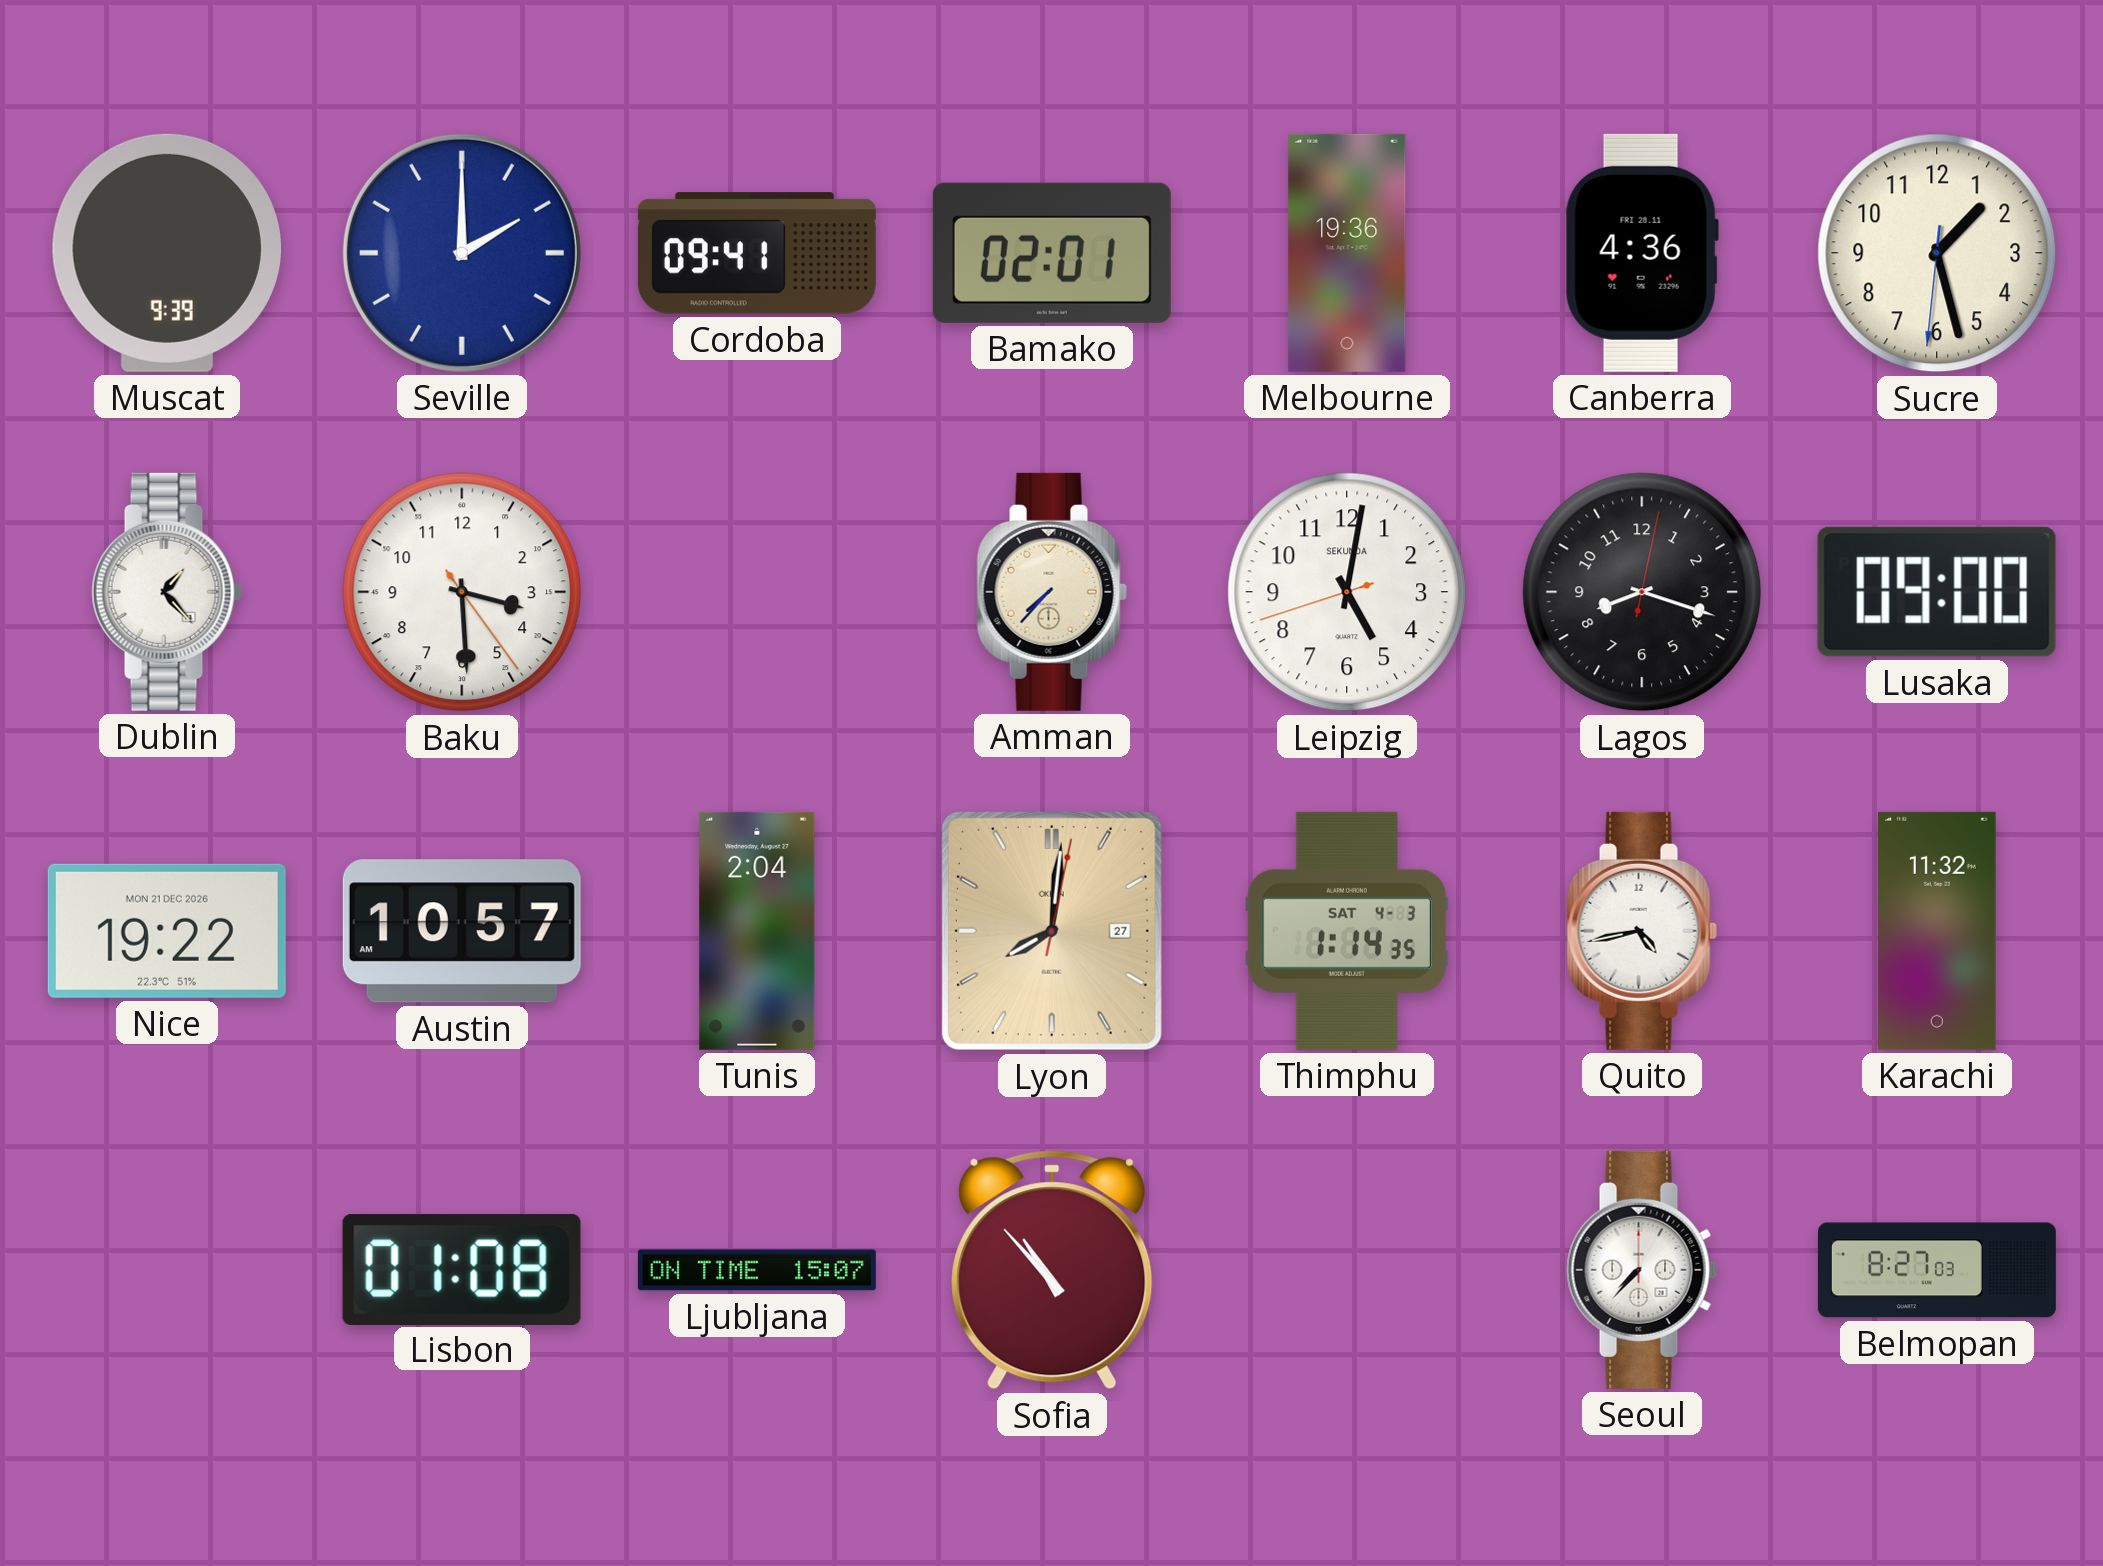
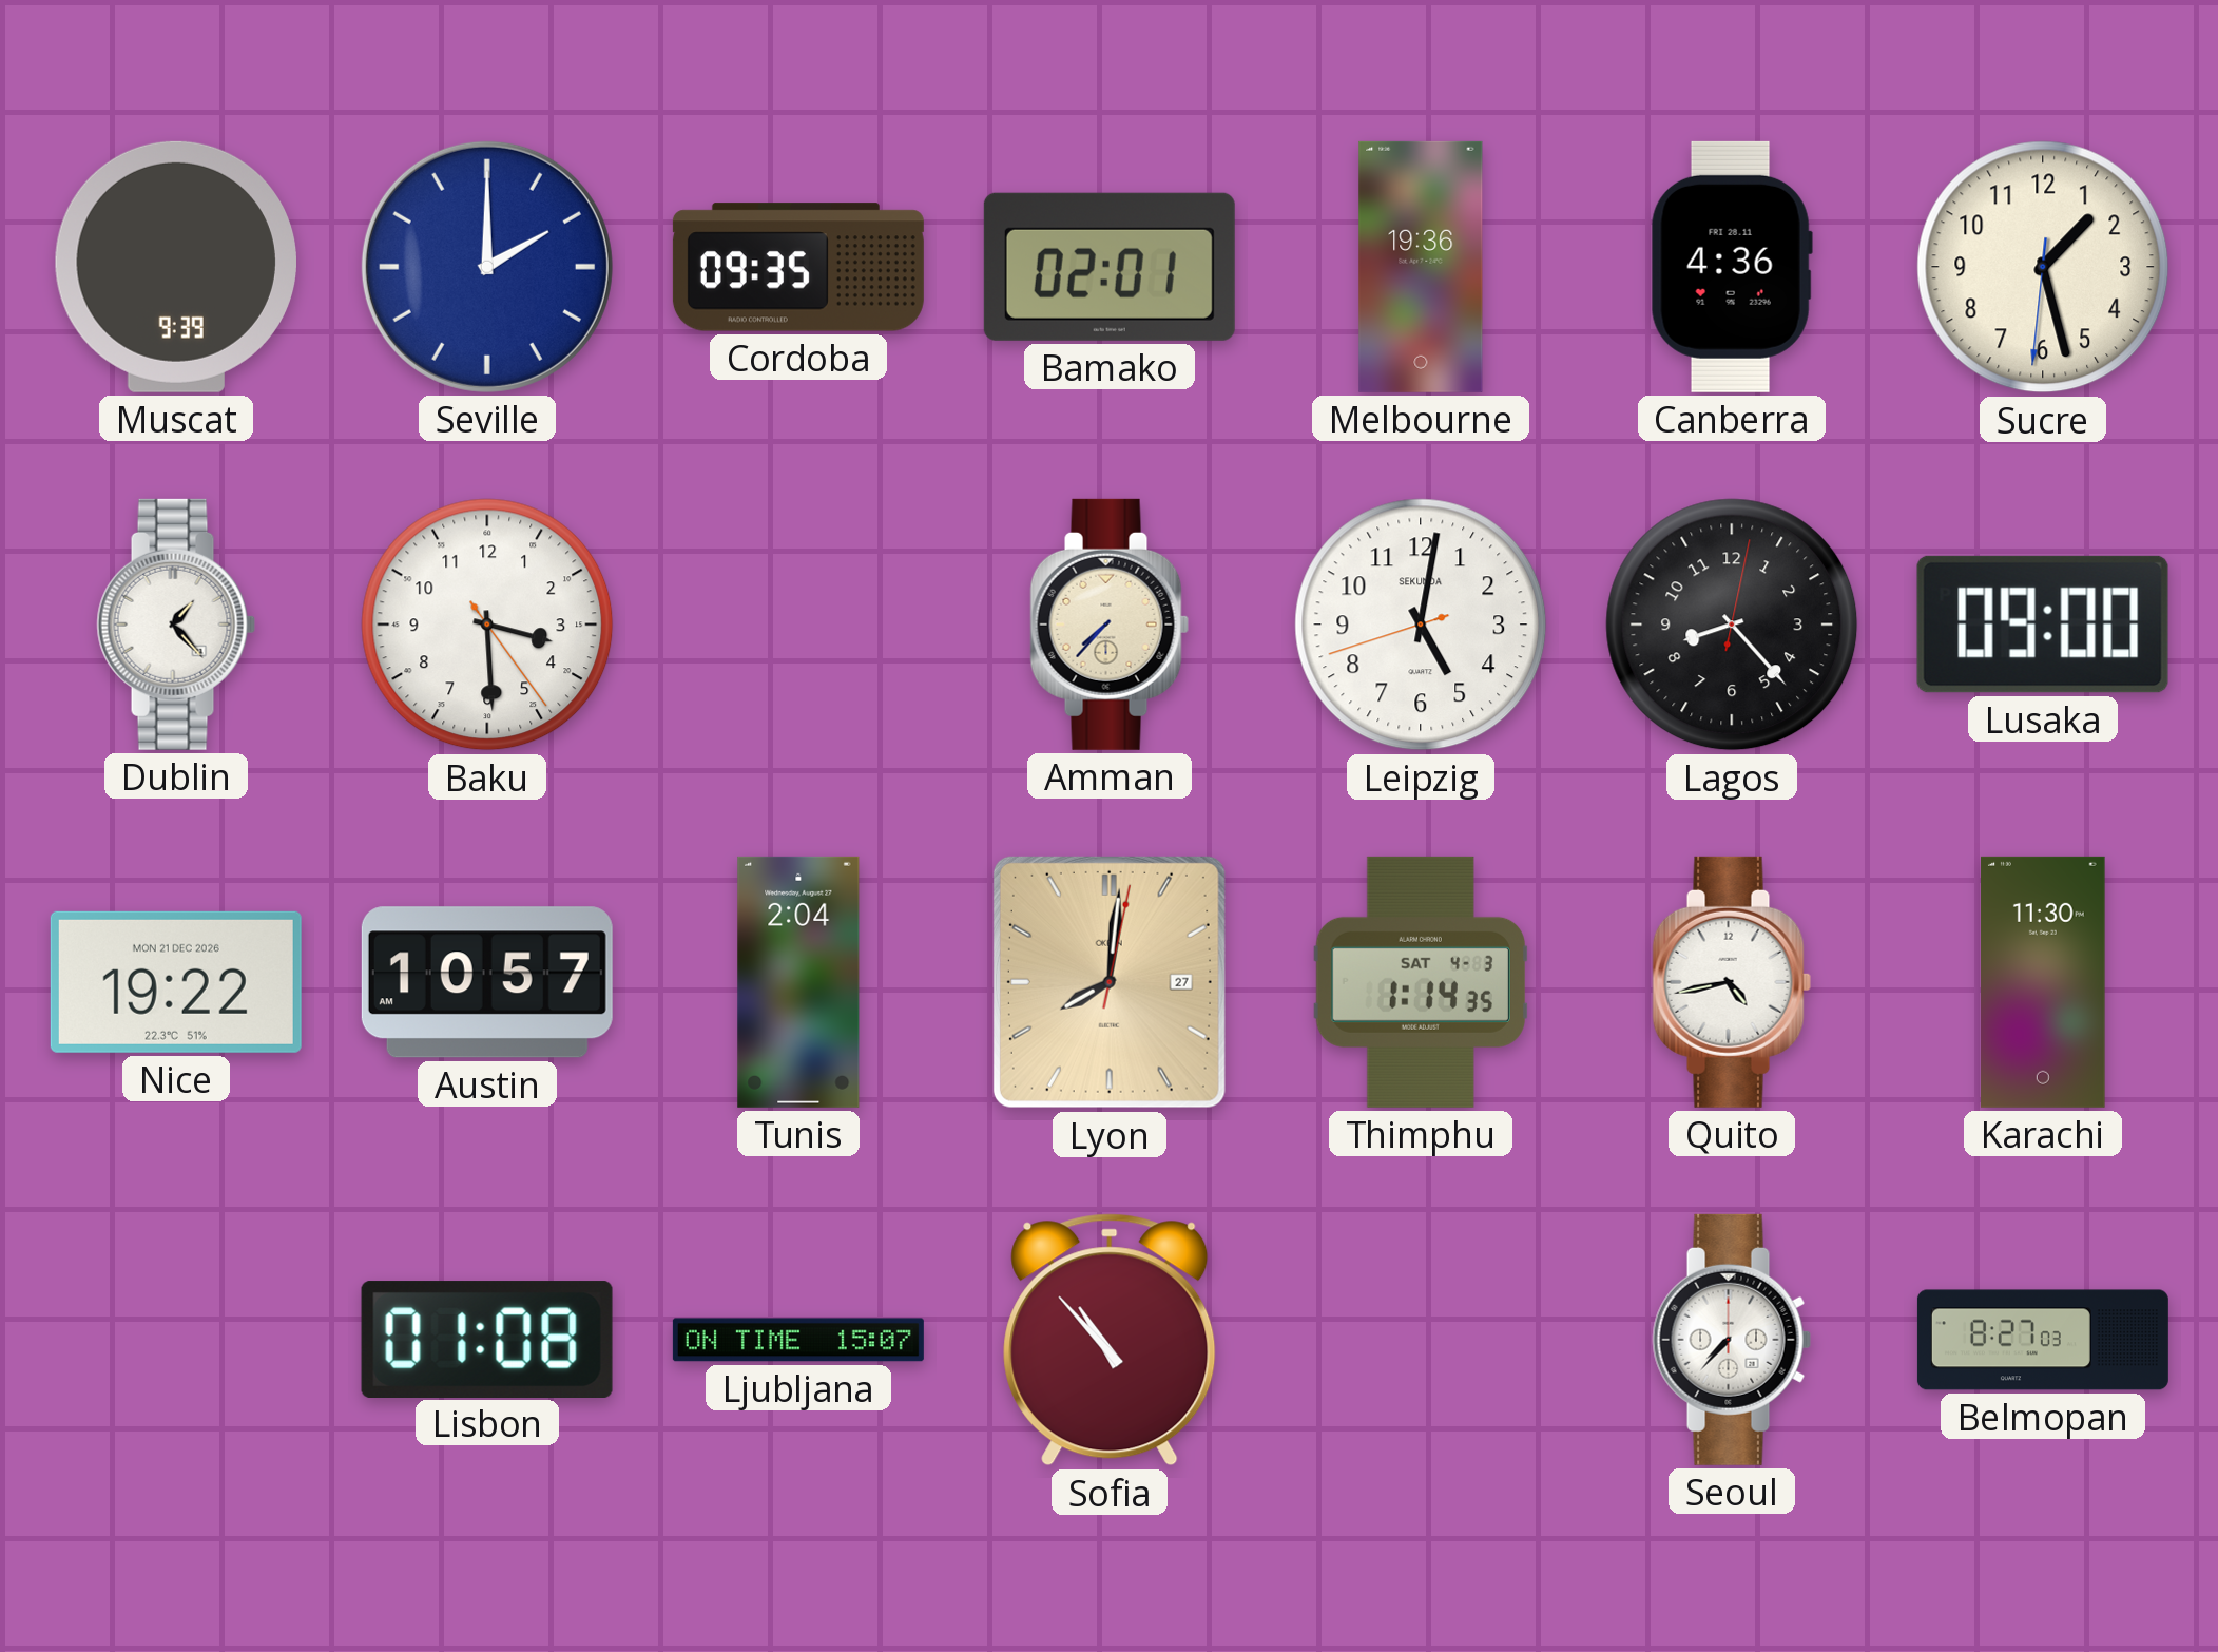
Cordoba: 09:41 -> 09:35
Lagos: 8:18 -> 8:23
Karachi: 11:32 -> 11:30
